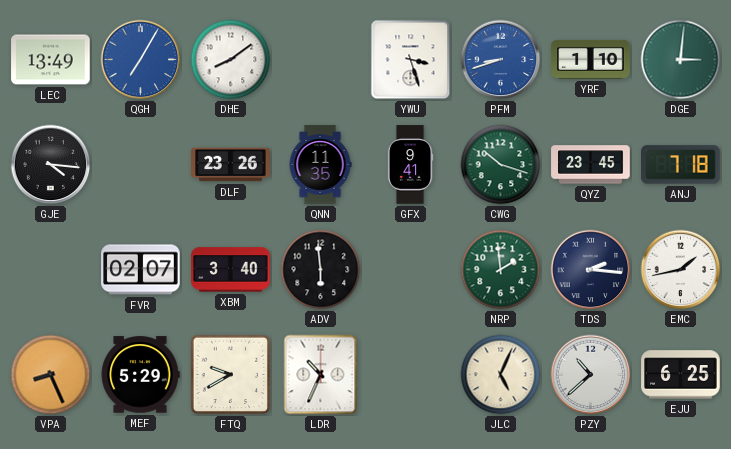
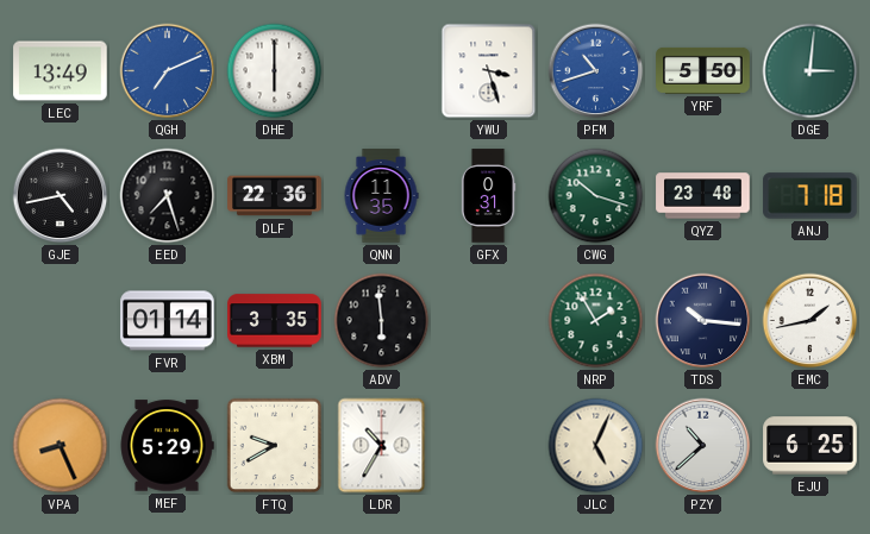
QGH: 7:05 -> 7:11
DHE: 8:09 -> 6:00
PFM: 8:42 -> 10:42
YRF: 1:10 -> 5:50
GJE: 4:16 -> 4:43
EED: none -> 7:27
DLF: 23:26 -> 22:36
GFX: 9:41 -> 0:31
QYZ: 23:45 -> 23:48
FVR: 02:07 -> 01:14
XBM: 3:40 -> 3:35
NRP: 1:59 -> 1:55
TDS: 2:16 -> 10:16
LDR: 10:34 -> 10:35
